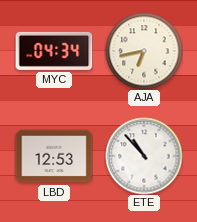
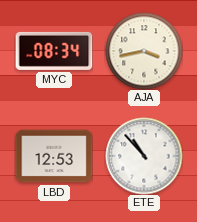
MYC: 04:34 -> 08:34
AJA: 6:43 -> 3:43
